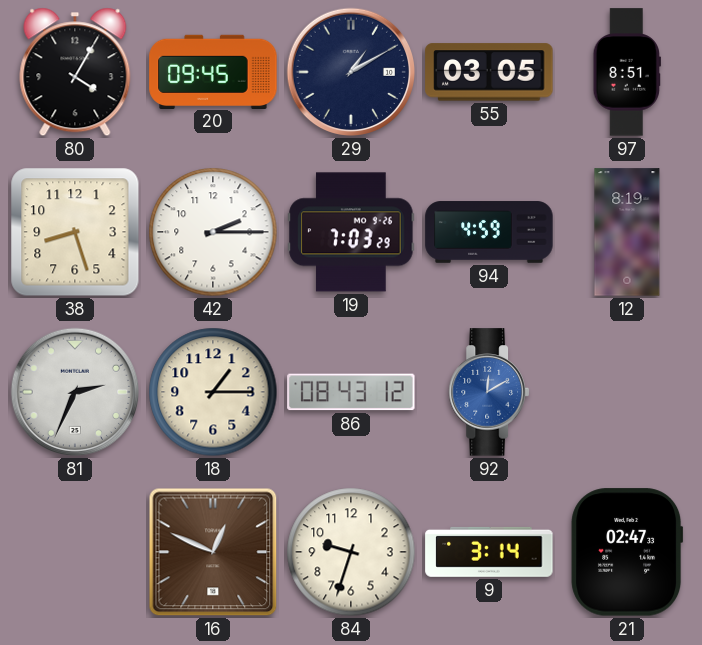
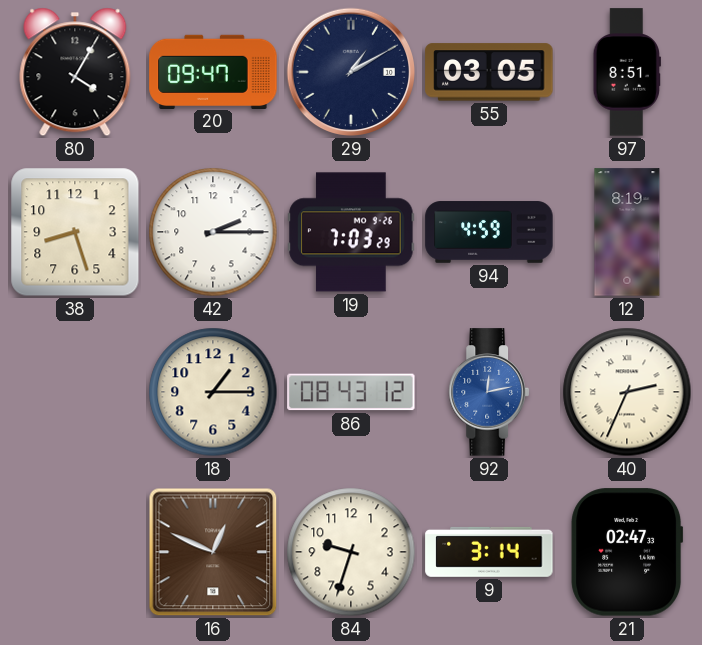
20: 09:45 -> 09:47
81: 2:34 -> none
92: 12:10 -> 12:13
40: none -> 2:34
